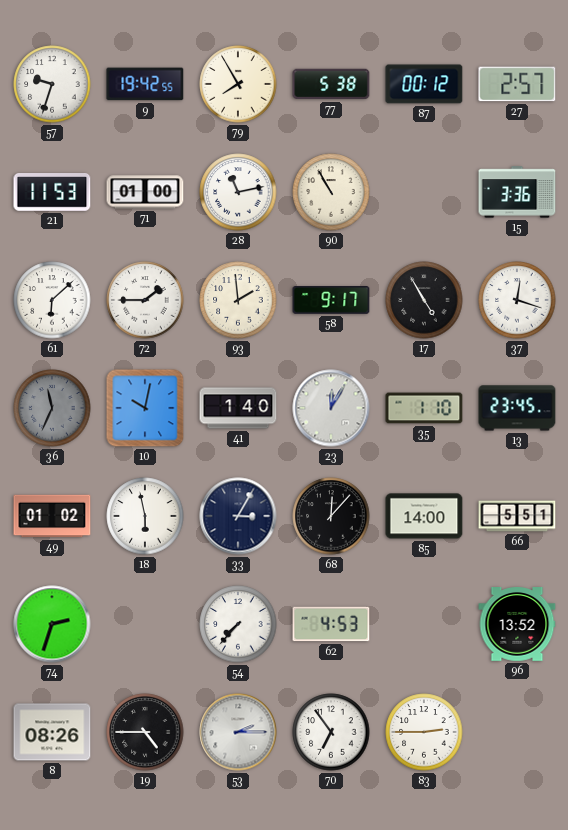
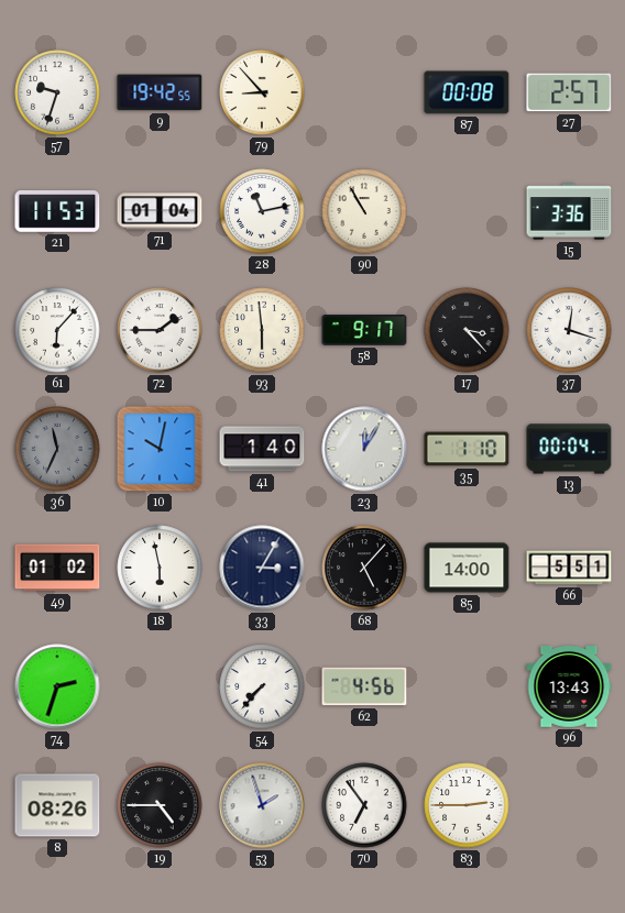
79: 7:55 -> 8:53
77: 5:38 -> none
87: 00:12 -> 00:08
71: 01:00 -> 01:04
61: 6:08 -> 6:07
93: 1:59 -> 5:59
17: 4:55 -> 3:23
13: 23:45 -> 00:04
68: 12:07 -> 5:07
62: 4:53 -> 4:56
96: 13:52 -> 13:43
53: 2:15 -> 1:57
